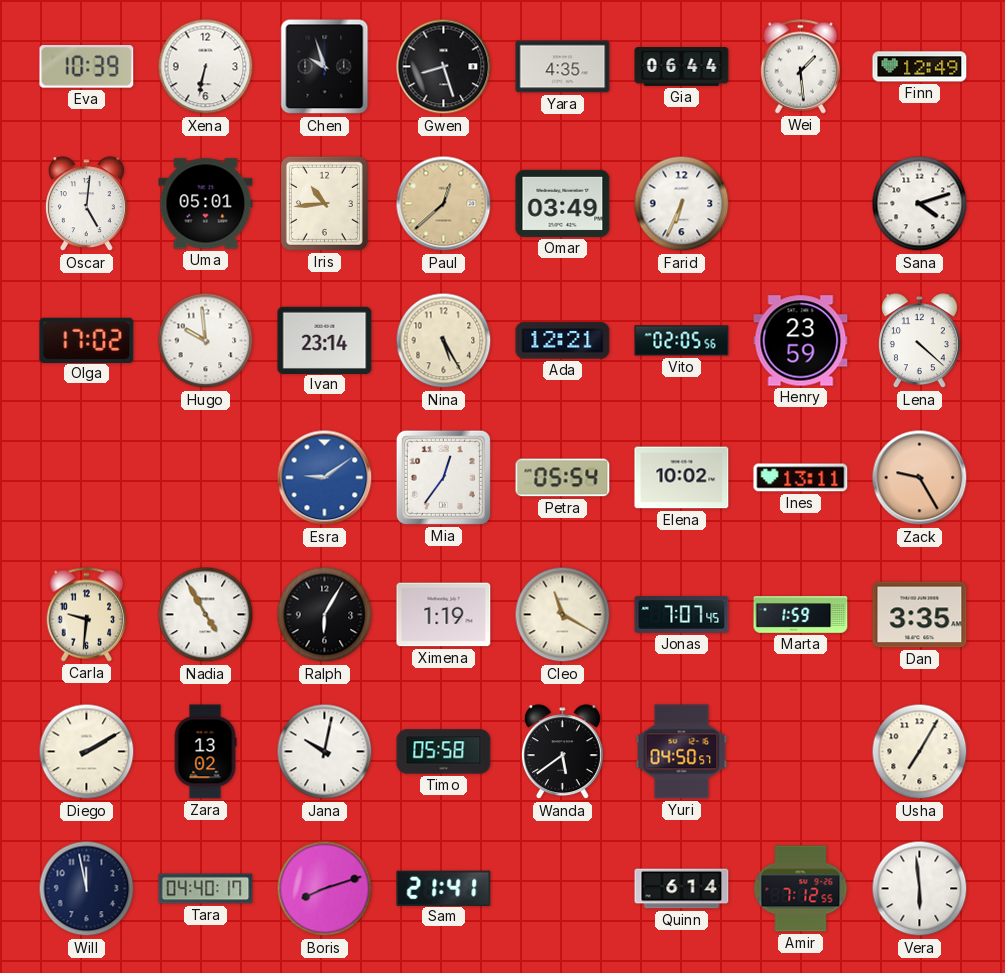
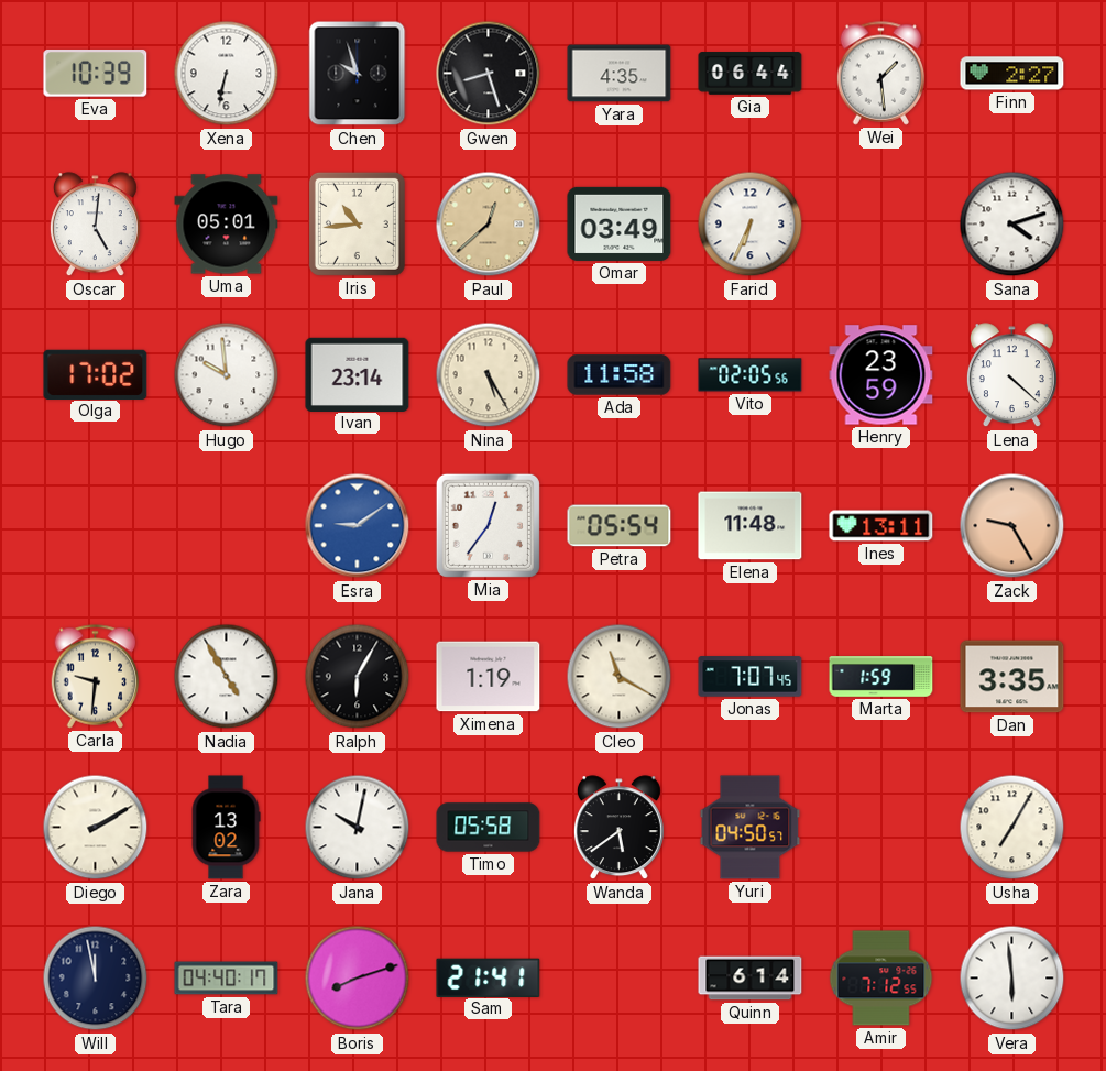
Finn: 12:49 -> 2:27
Ada: 12:21 -> 11:58
Elena: 10:02 -> 11:48
